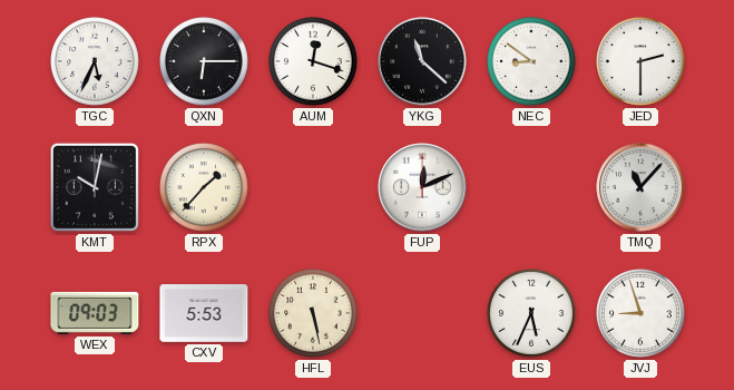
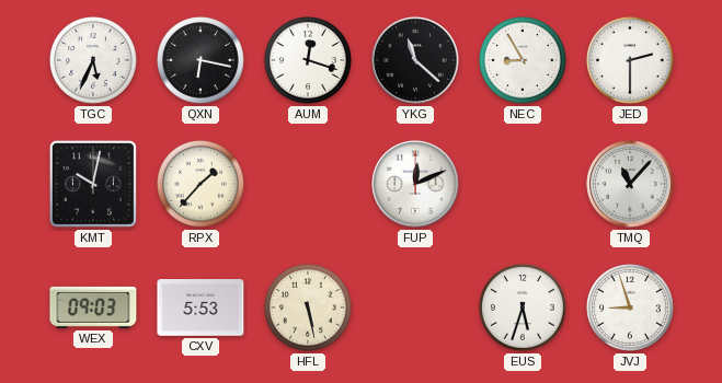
QXN: 6:15 -> 6:17
NEC: 8:51 -> 8:55
EUS: 5:34 -> 5:33
